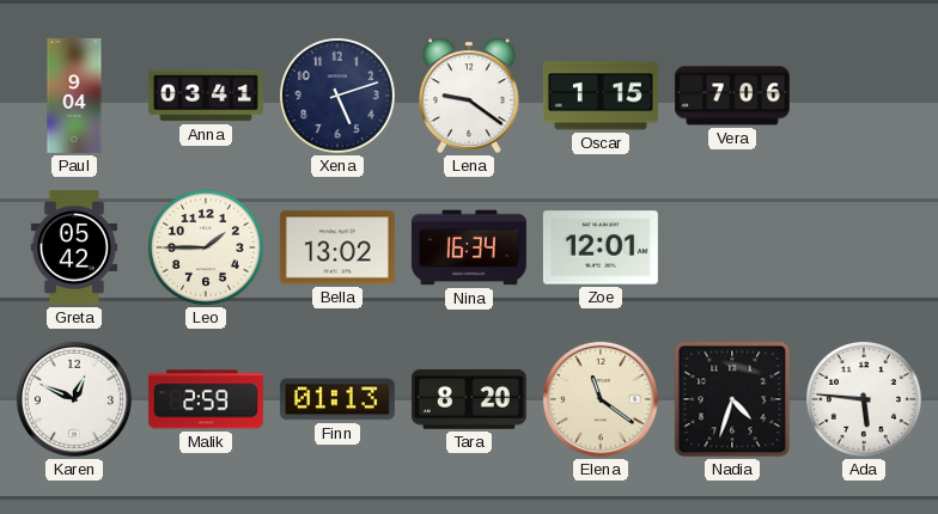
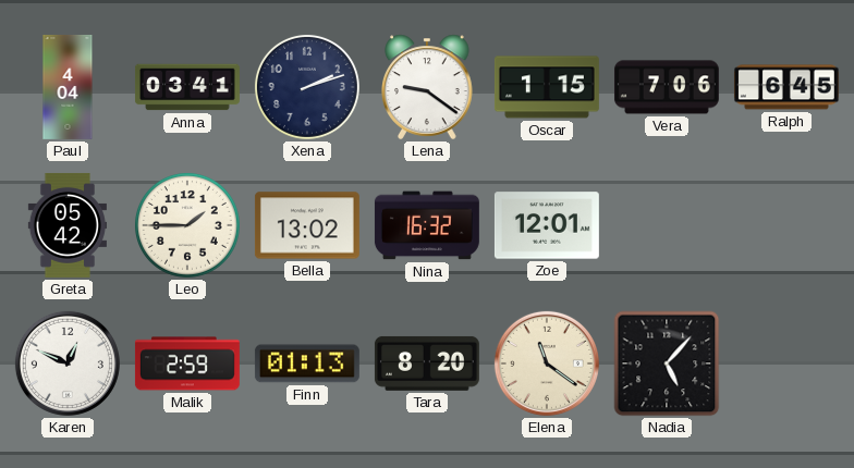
Paul: 9:04 -> 4:04
Xena: 5:12 -> 2:12
Ralph: none -> 6:45
Nina: 16:34 -> 16:32
Nadia: 4:33 -> 5:07
Ada: 5:46 -> none
